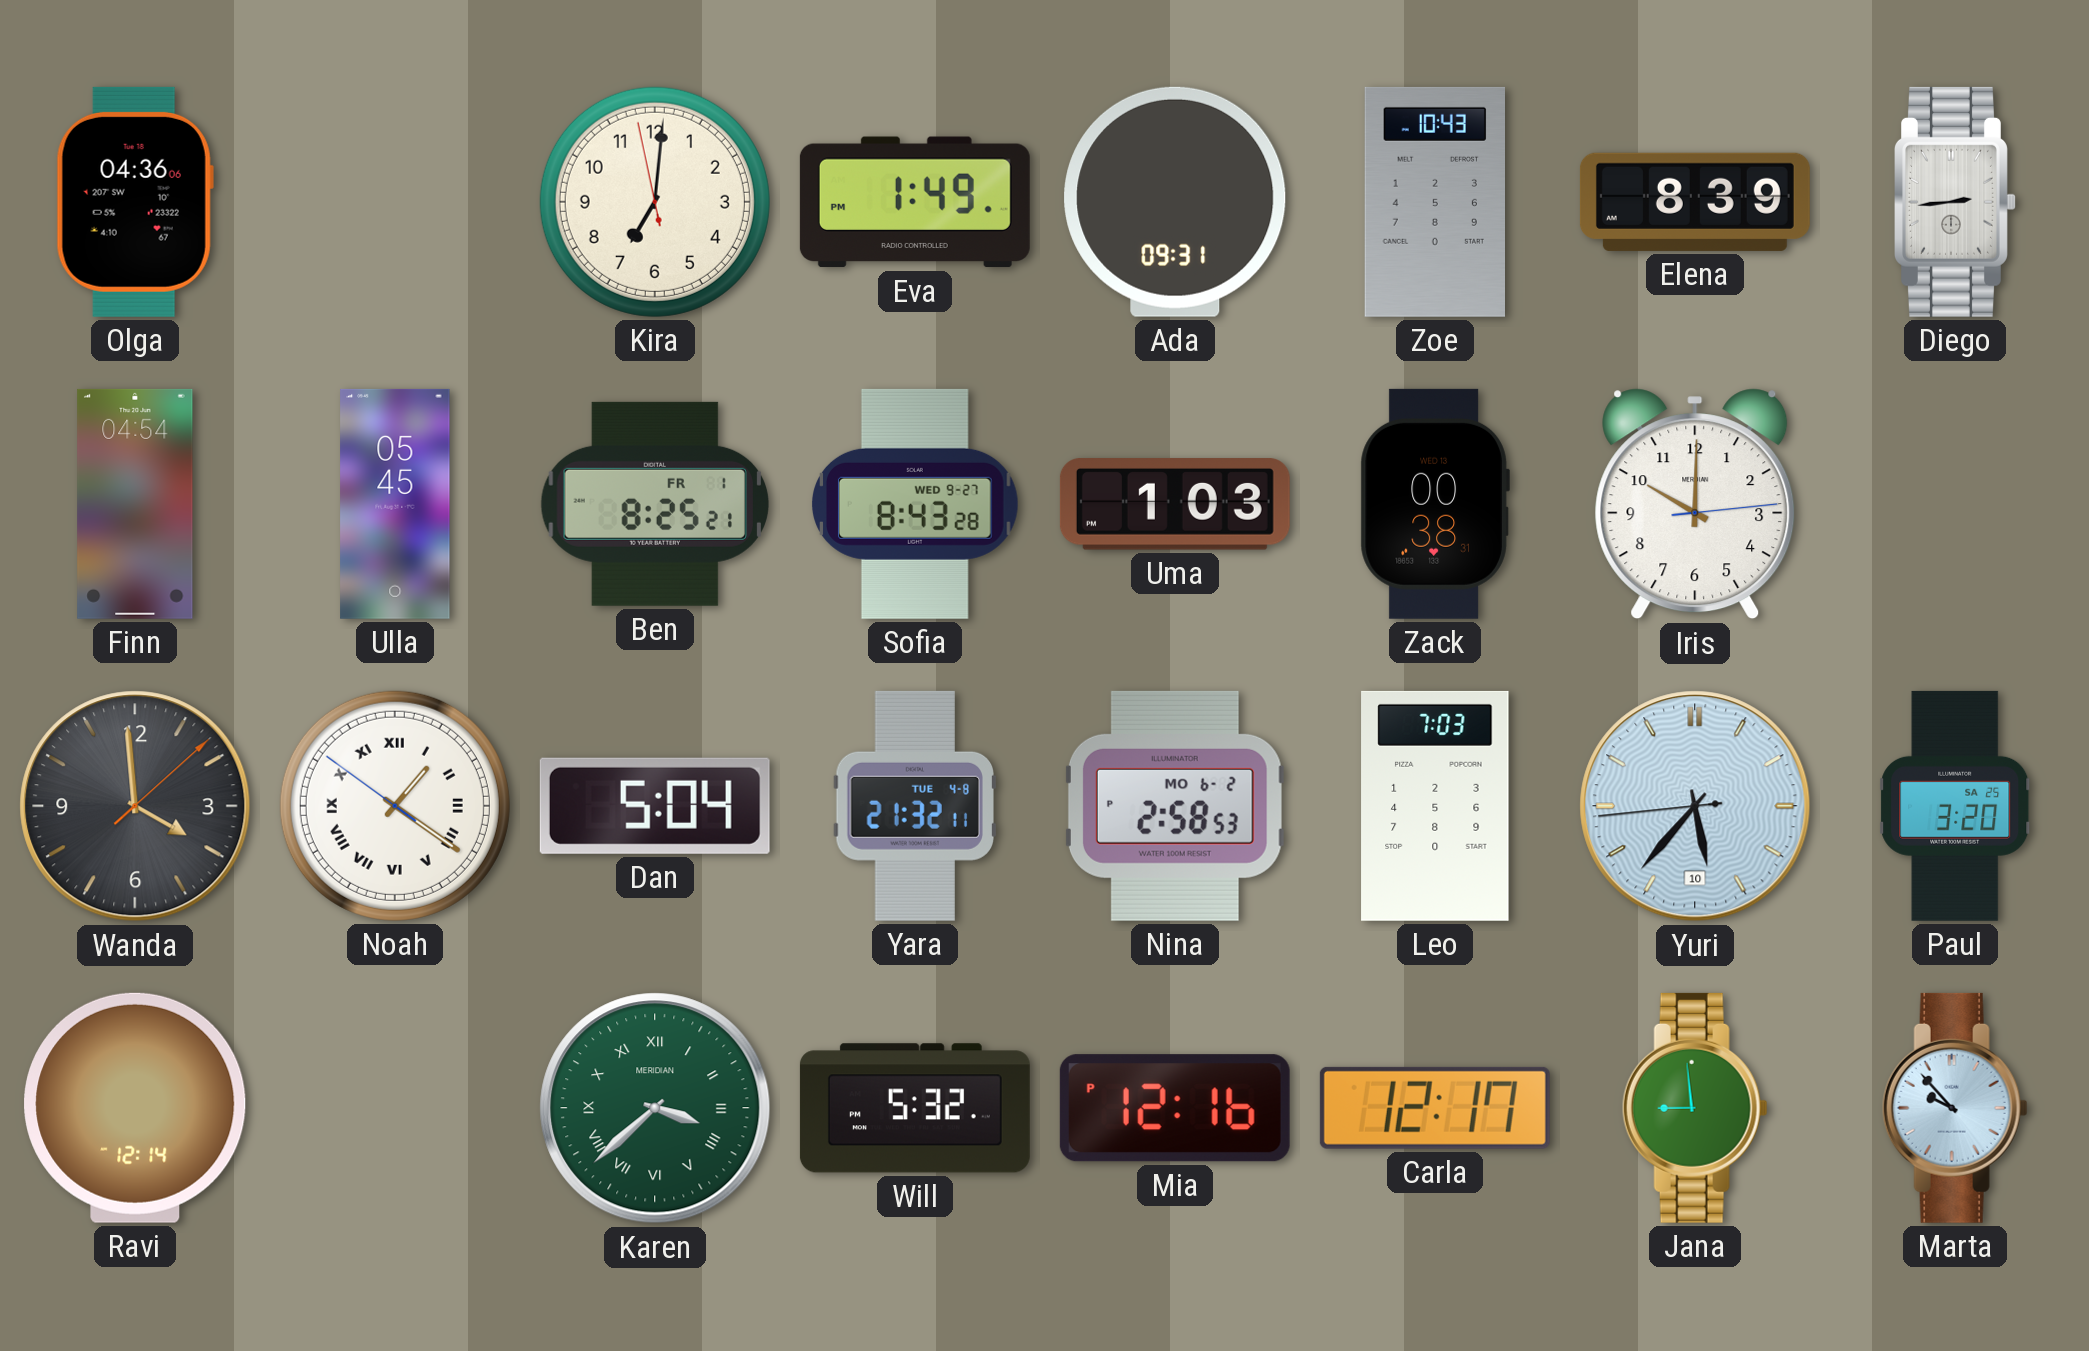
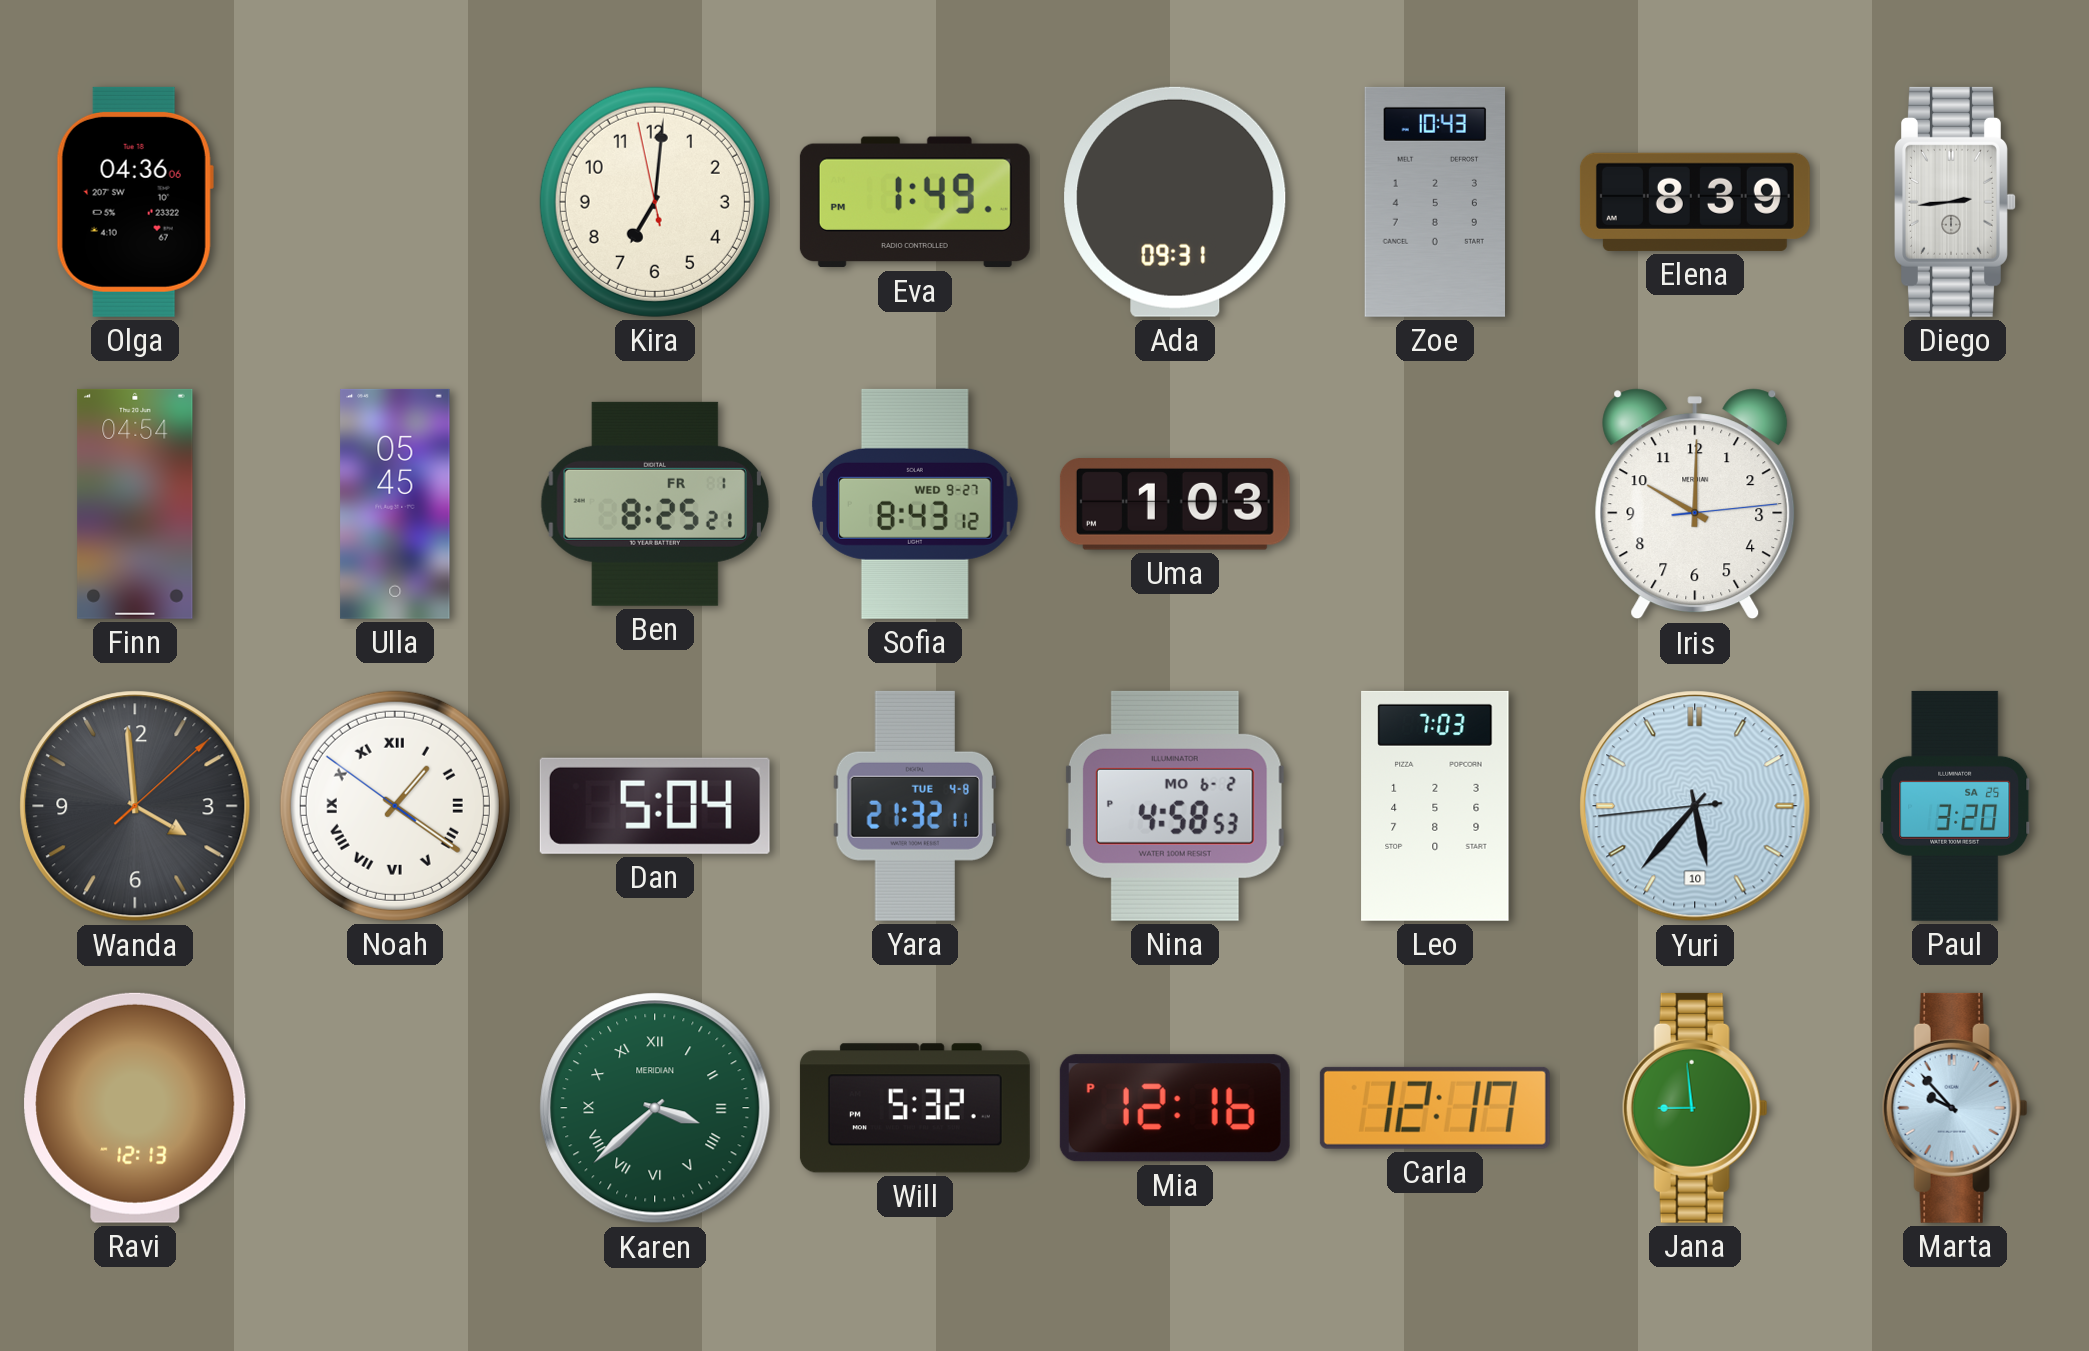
Sofia: 8:43:28 -> 8:43:12
Zack: 00:38 -> none
Nina: 2:58 -> 4:58
Ravi: 12:14 -> 12:13
